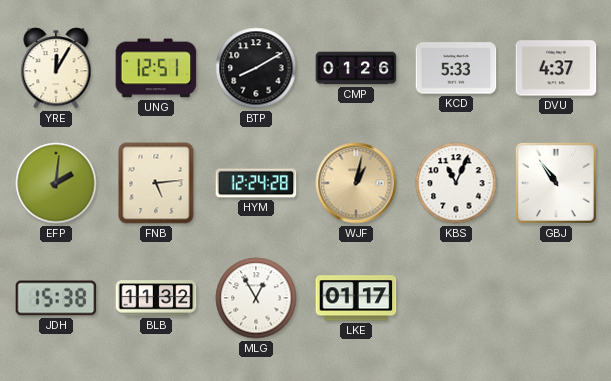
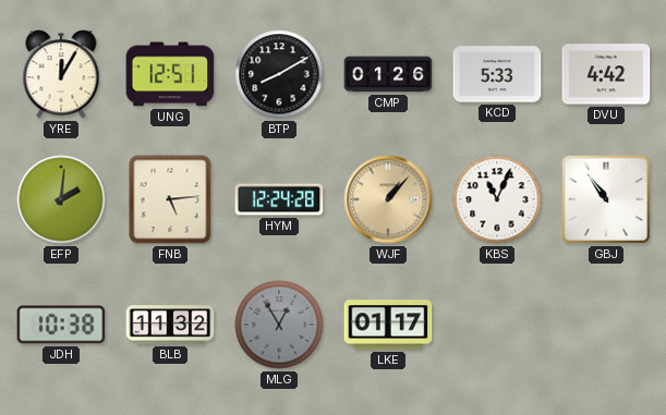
DVU: 4:37 -> 4:42
WJF: 1:02 -> 1:07
JDH: 15:38 -> 10:38
MLG dial: white -> grey
